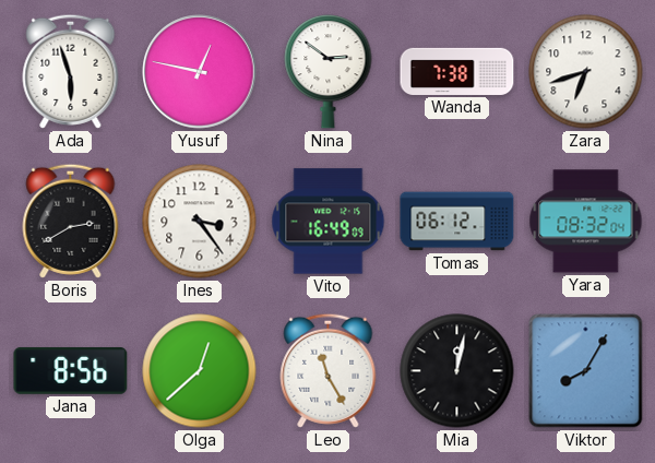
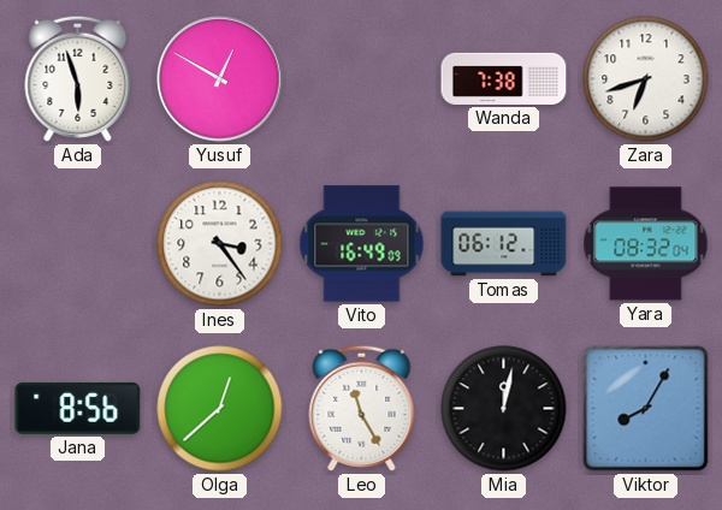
Yusuf: 12:47 -> 12:50
Nina: 2:51 -> none
Boris: 2:40 -> none
